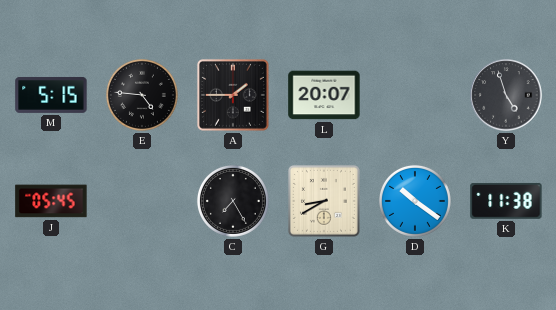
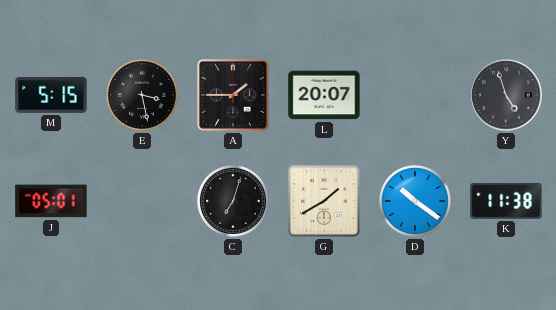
E: 4:46 -> 3:28
J: 05:45 -> 05:01
C: 7:25 -> 7:03
G: 8:40 -> 1:40
